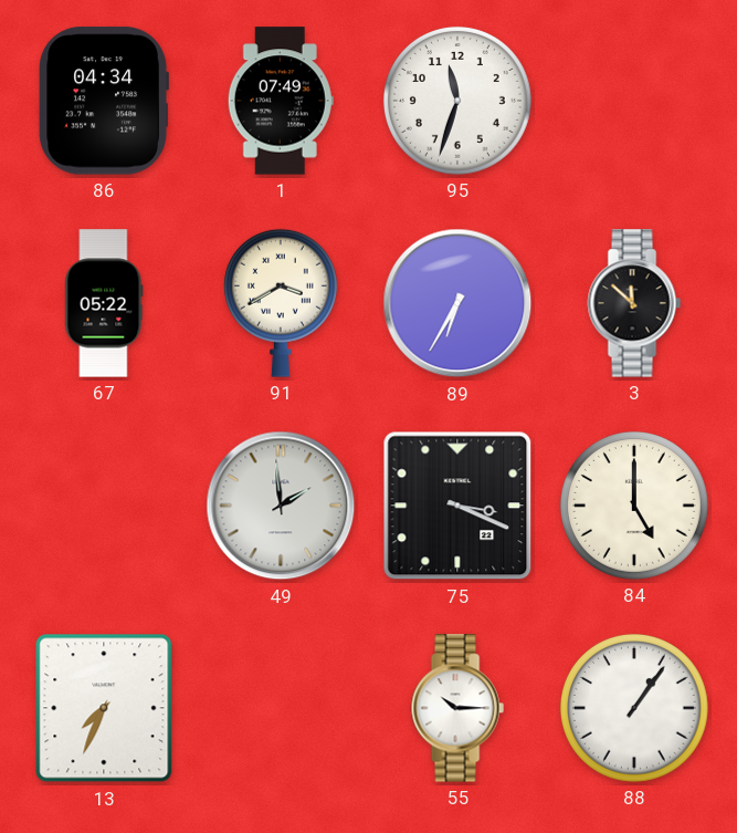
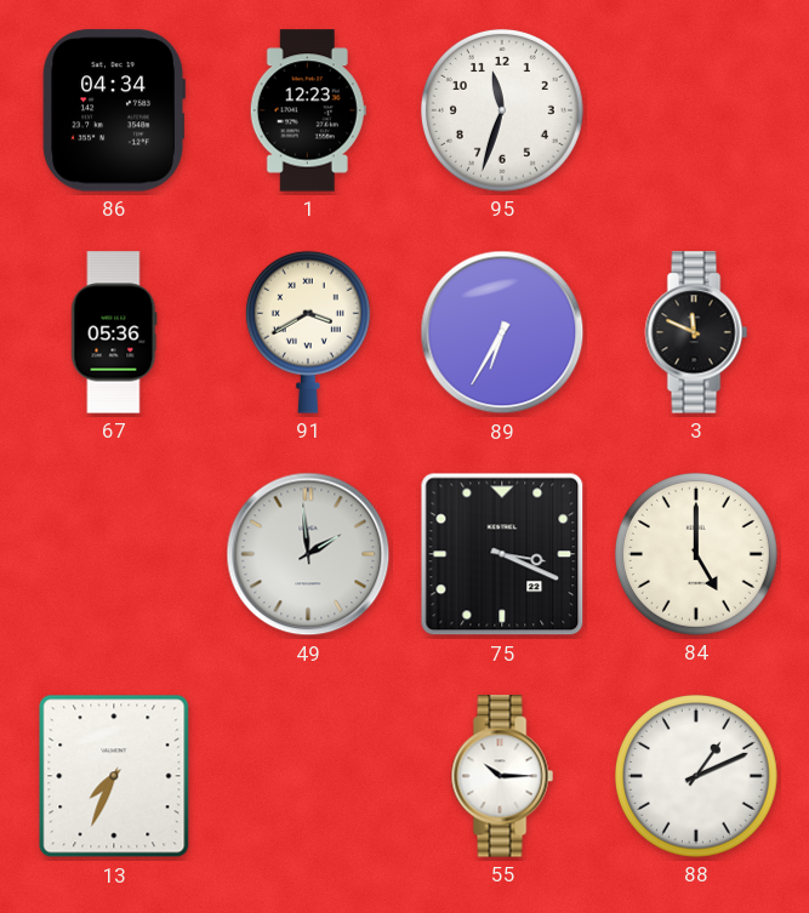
1: 07:49 -> 12:23
67: 05:22 -> 05:36
3: 11:52 -> 11:49
88: 1:06 -> 1:11
